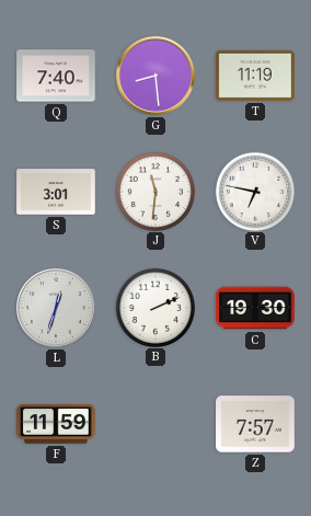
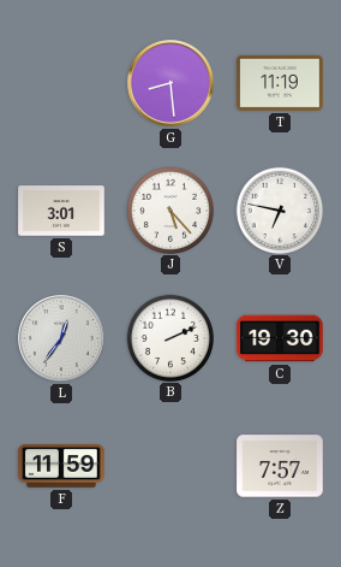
Q: 7:40 -> none
J: 11:31 -> 5:23
L: 12:33 -> 12:36
